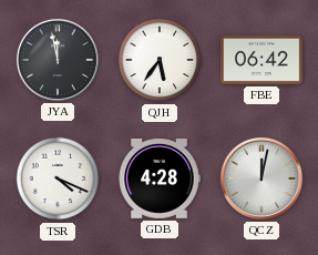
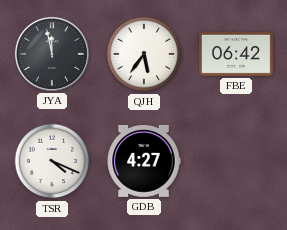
GDB: 4:28 -> 4:27
QCZ: 12:02 -> none
